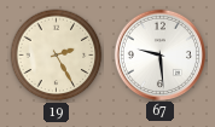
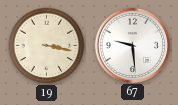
19: 2:25 -> 3:17
